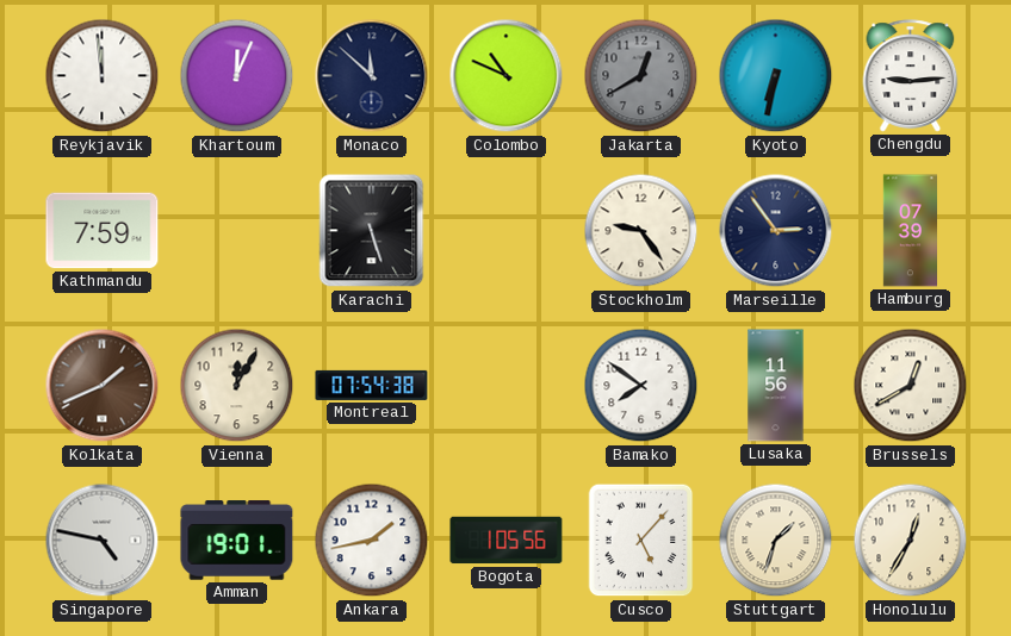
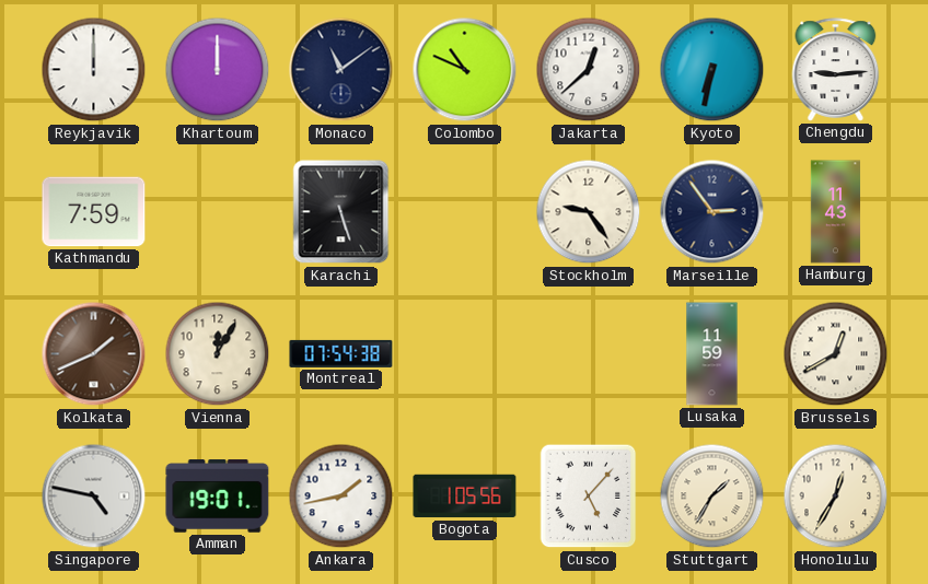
Reykjavik: 11:59 -> 12:00
Khartoum: 12:04 -> 12:00
Monaco: 11:52 -> 11:09
Jakarta: 12:40 -> 12:38
Jakarta dial: grey -> white
Hamburg: 07:39 -> 11:43
Bamako: 7:51 -> none
Lusaka: 11:56 -> 11:59
Stuttgart: 1:33 -> 1:35
